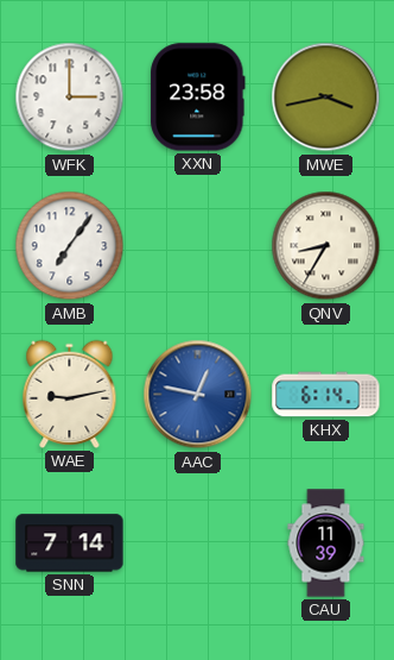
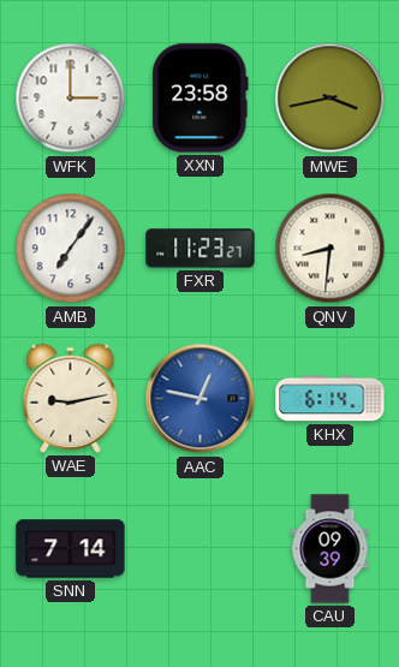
FXR: none -> 11:23
QNV: 8:35 -> 8:31
CAU: 11:39 -> 09:39
